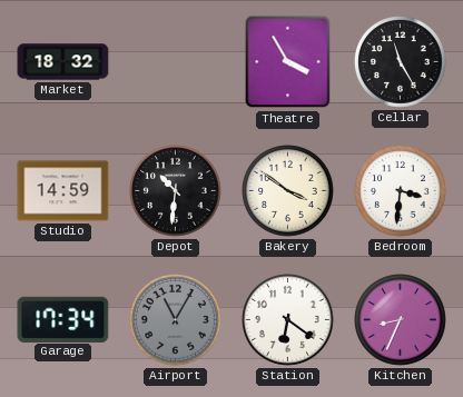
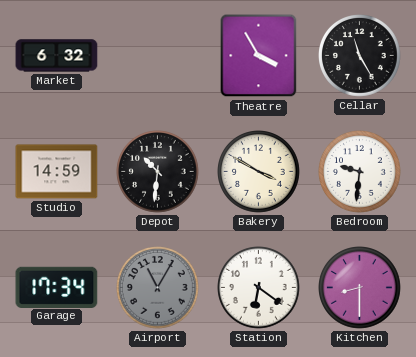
Market: 18:32 -> 6:32
Bakery: 3:51 -> 3:50
Bedroom: 3:31 -> 9:31
Kitchen: 8:34 -> 8:30
